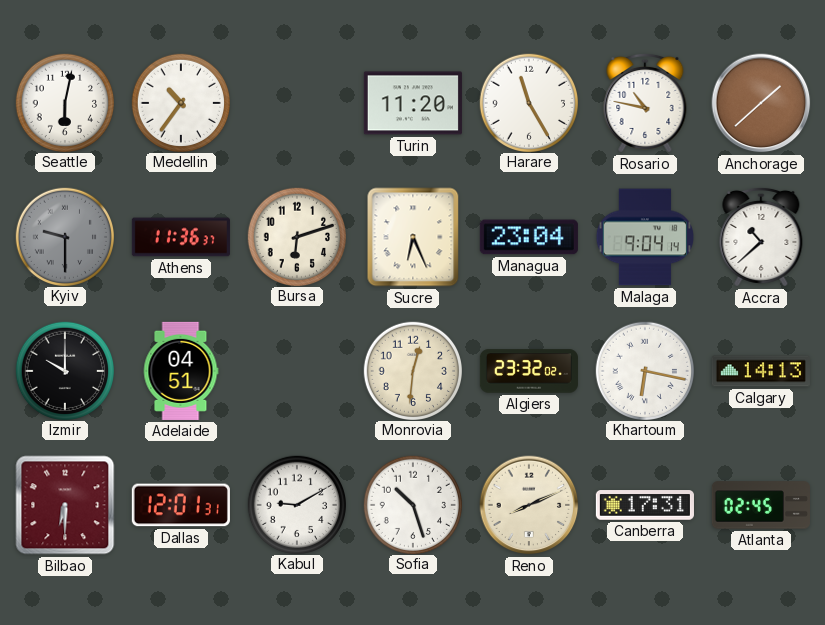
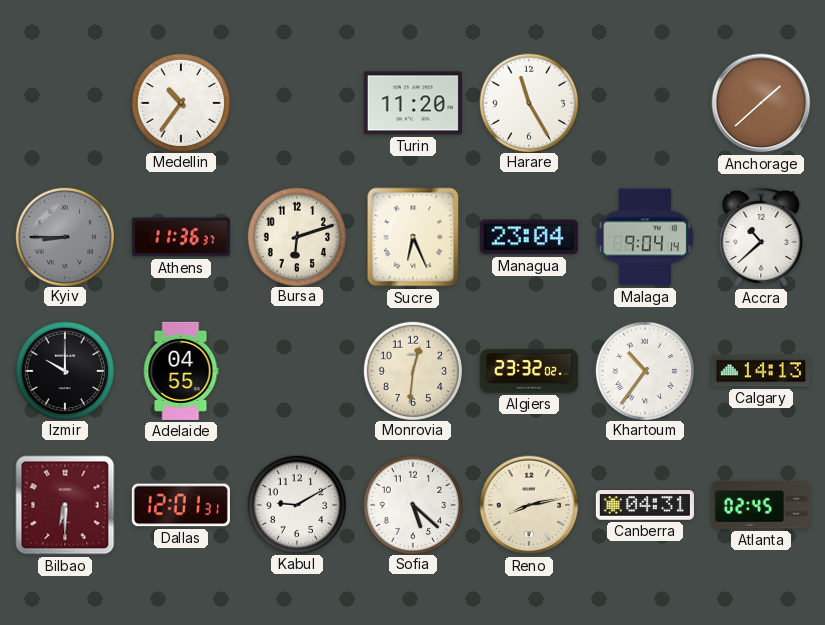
Seattle: 6:02 -> none
Rosario: 10:47 -> none
Kyiv: 9:30 -> 8:45
Adelaide: 04:51 -> 04:55
Khartoum: 6:17 -> 10:36
Sofia: 10:27 -> 5:22
Reno: 8:11 -> 8:13
Canberra: 17:31 -> 04:31
